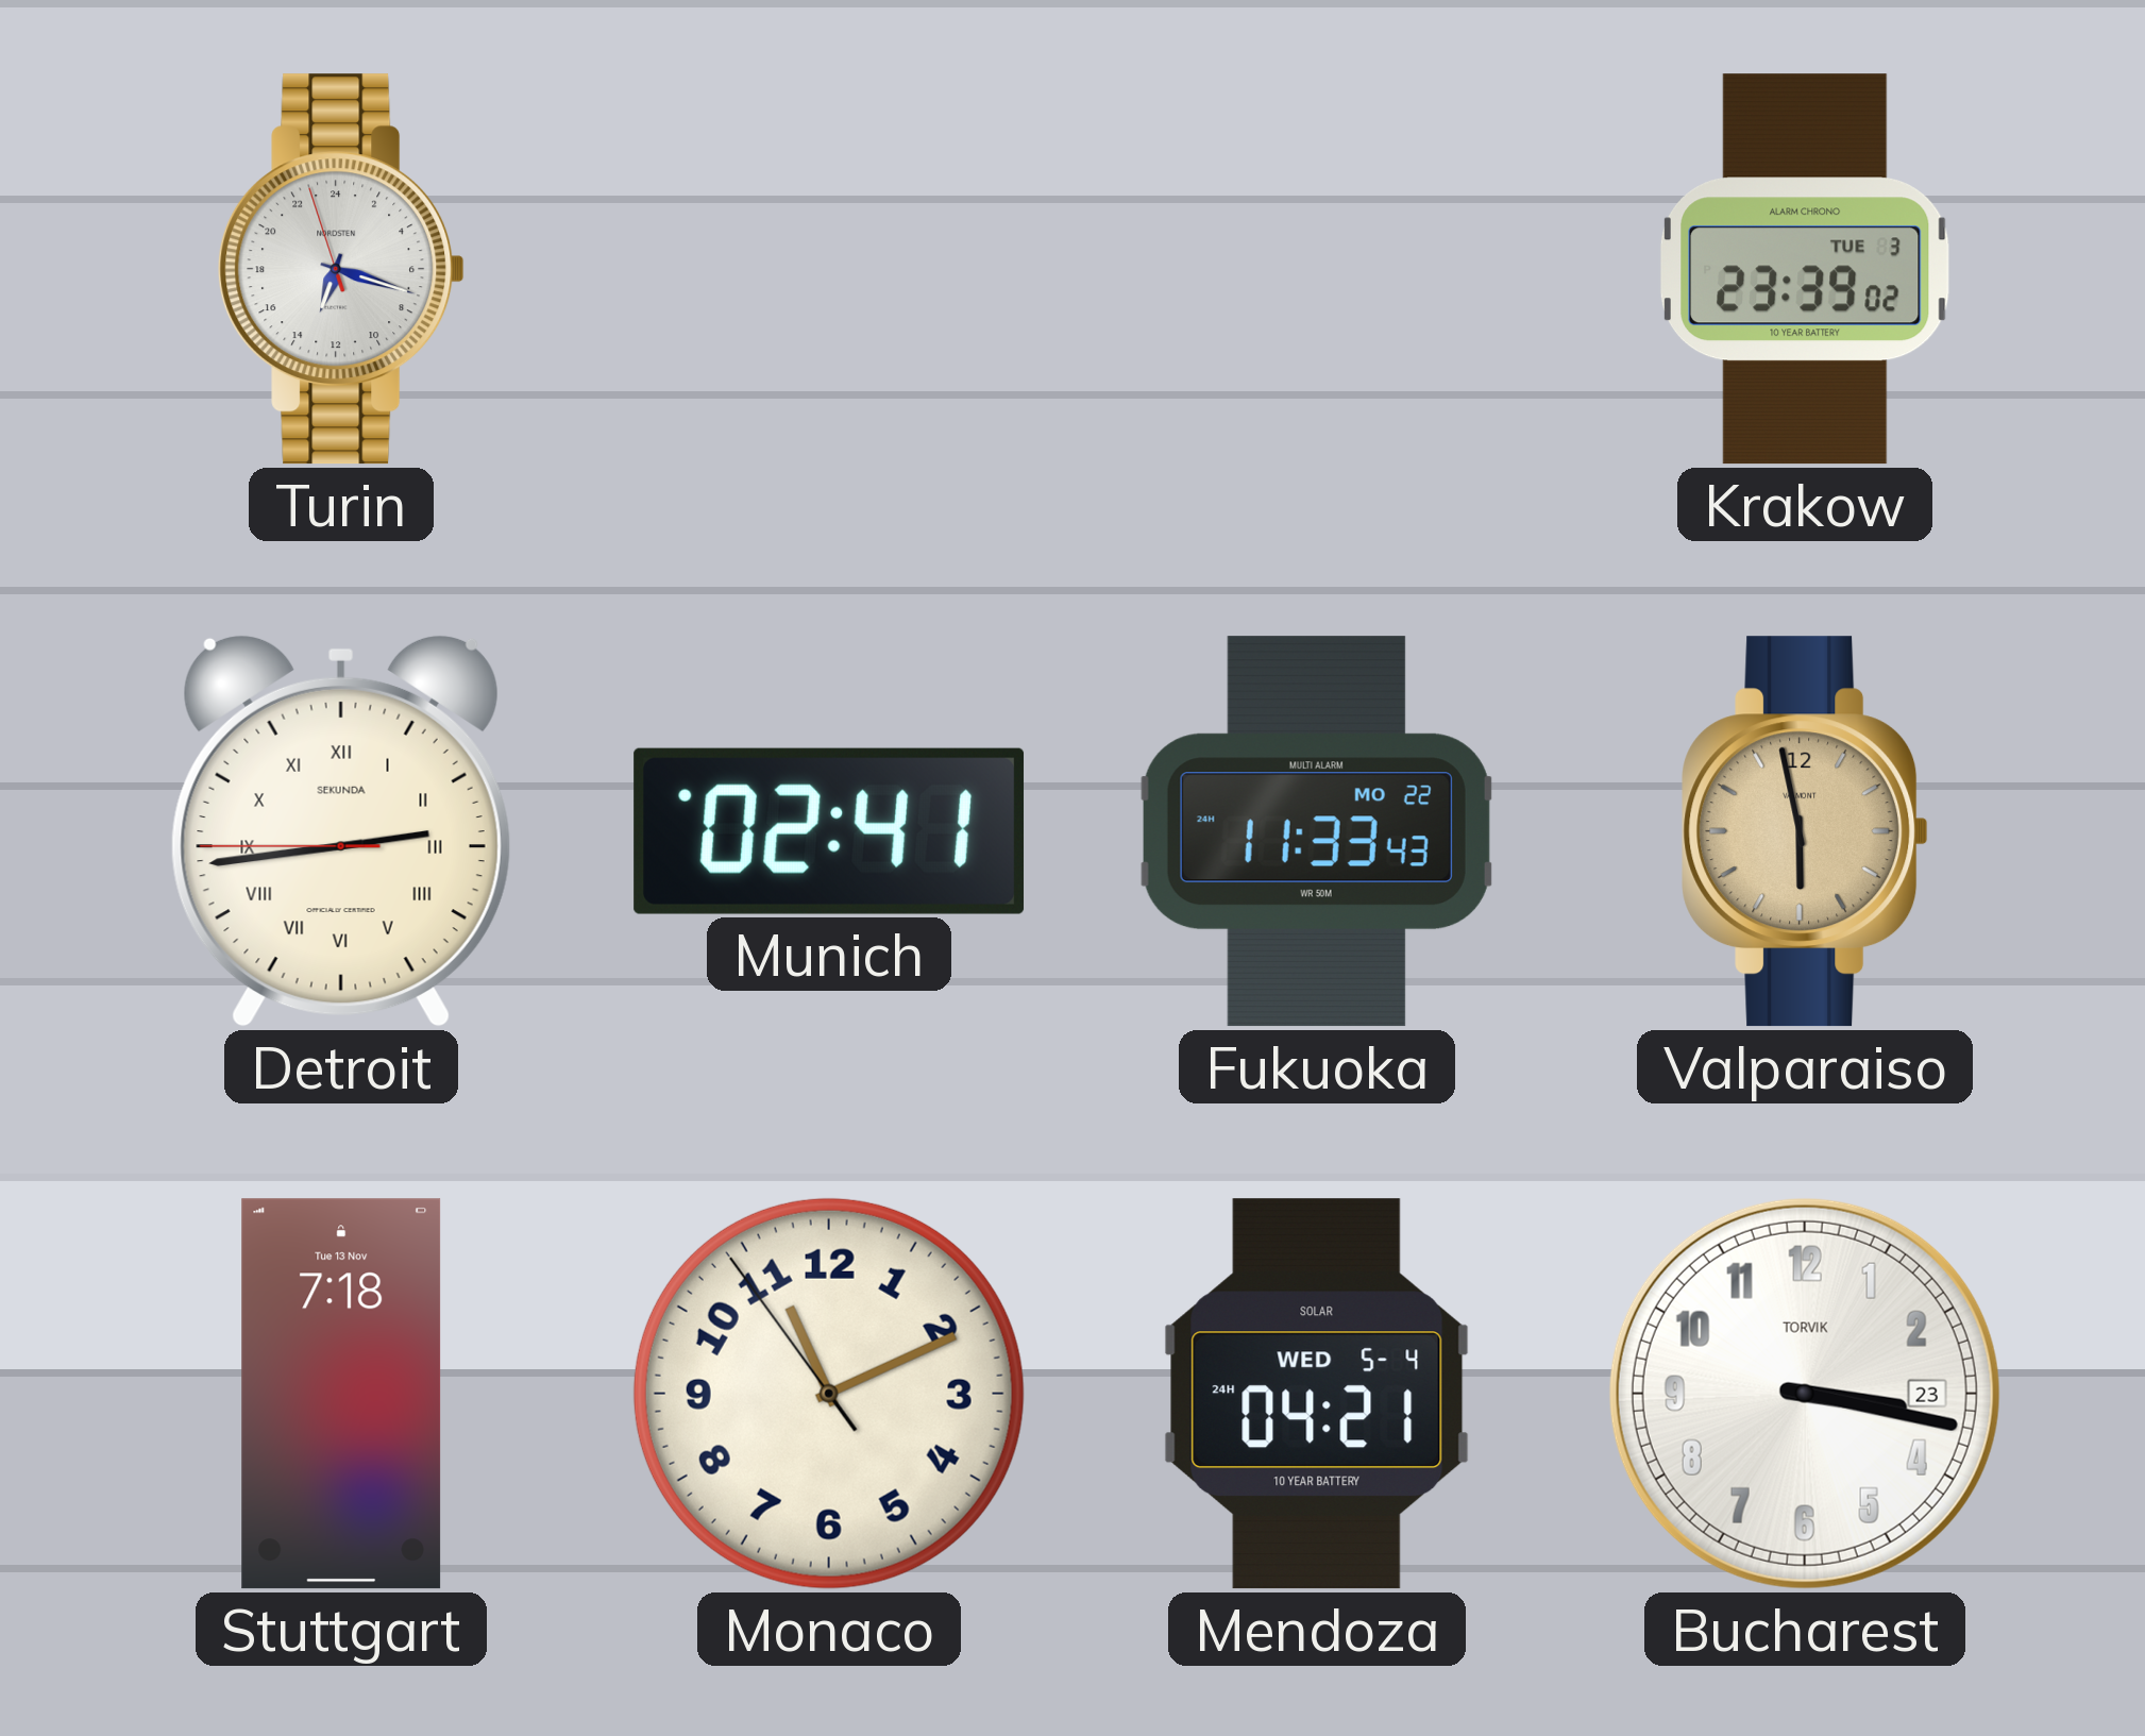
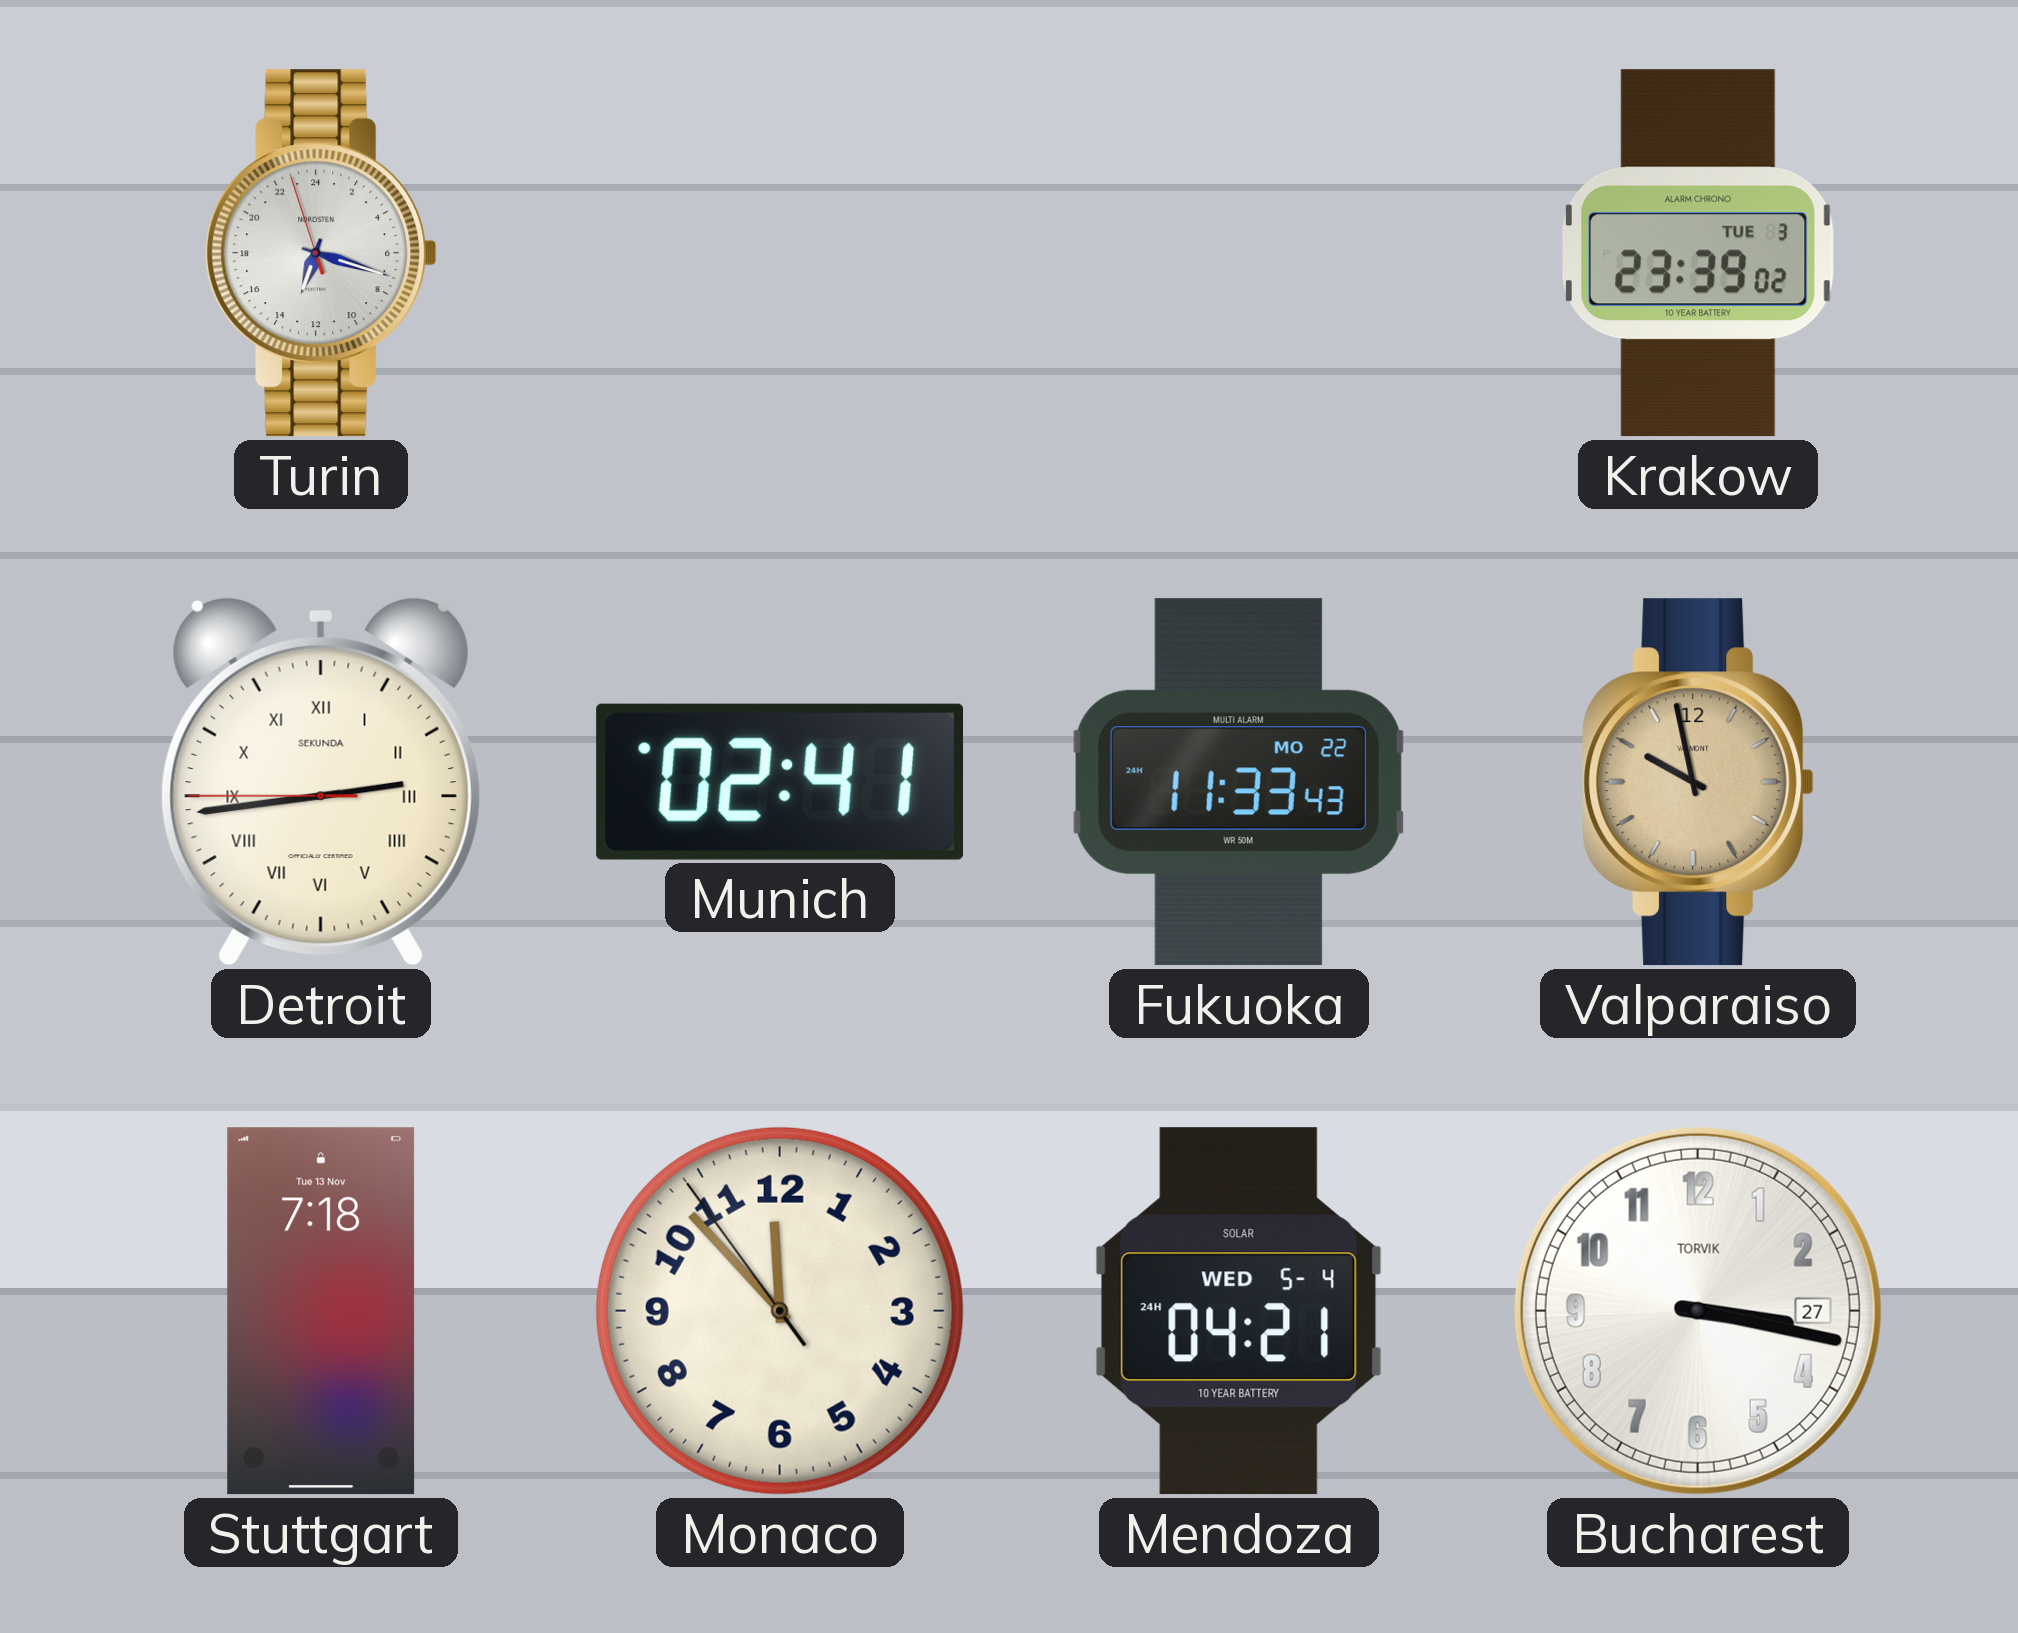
Valparaiso: 5:58 -> 9:58
Monaco: 11:10 -> 11:52
Bucharest date: 23 -> 27
